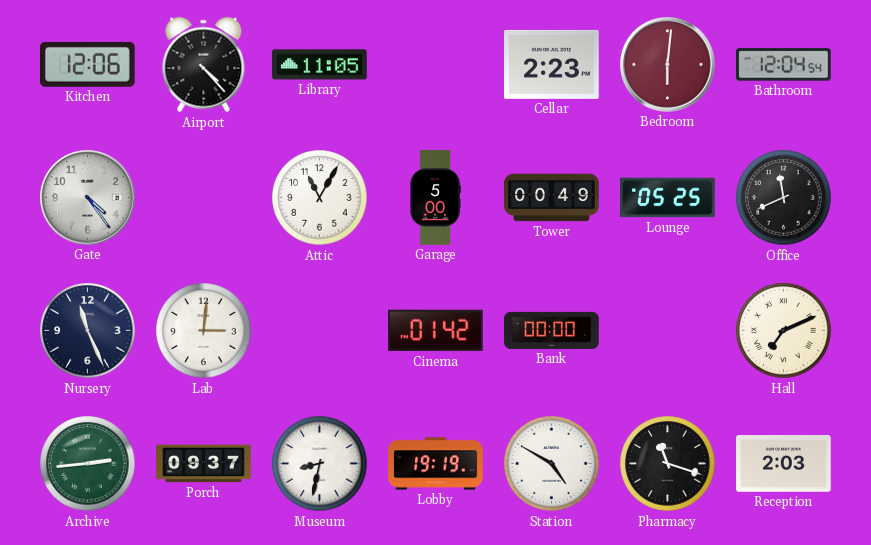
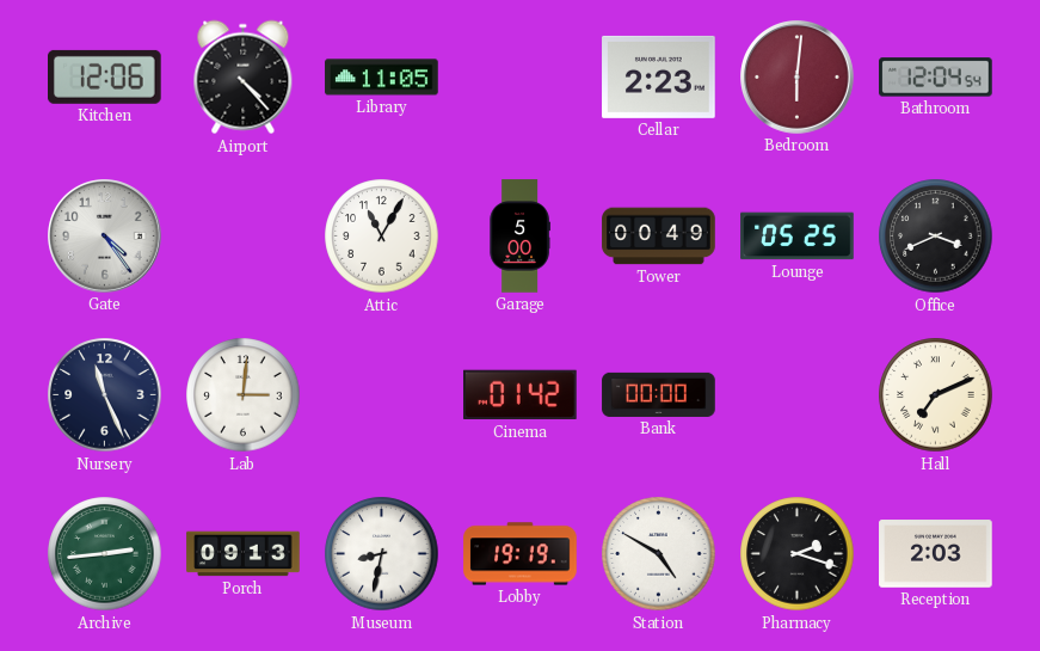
Office: 11:41 -> 3:41
Porch: 09:37 -> 09:13
Pharmacy: 11:18 -> 2:18
